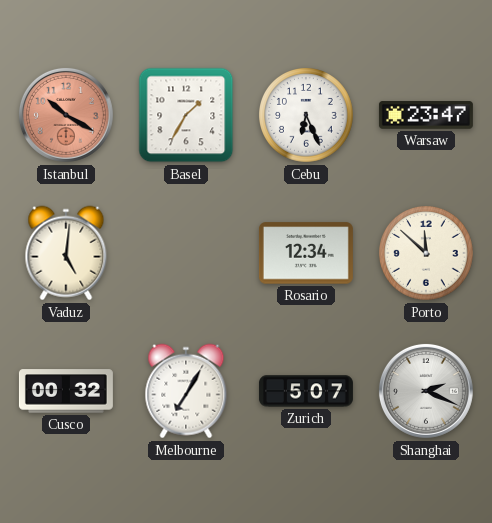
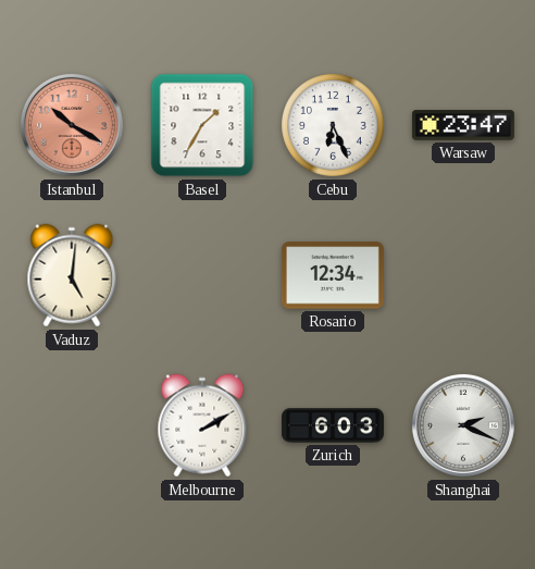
Porto: 11:52 -> none
Cusco: 00:32 -> none
Melbourne: 7:05 -> 2:10
Zurich: 5:07 -> 6:03
